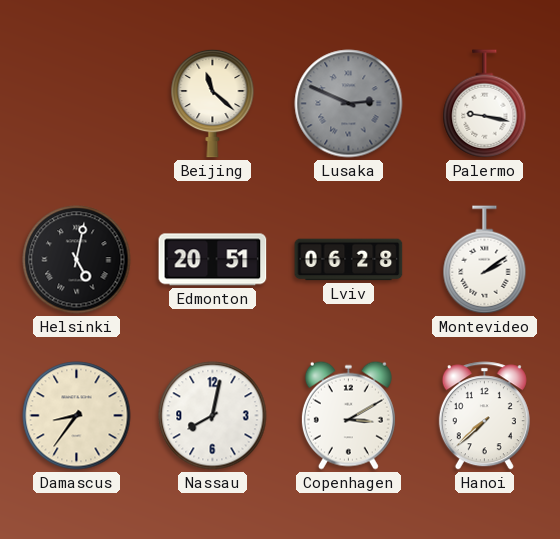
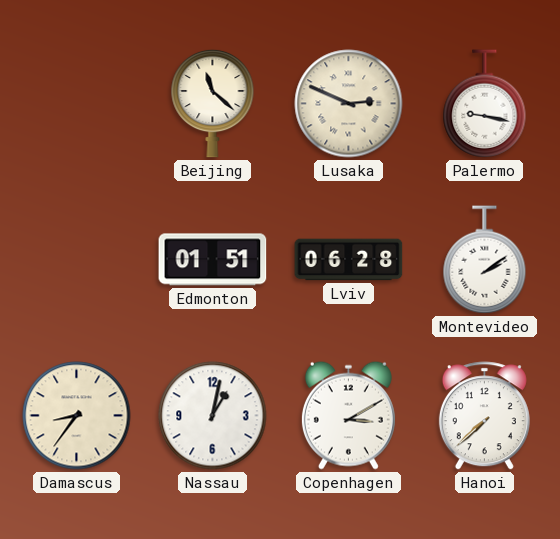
Lusaka dial: grey -> cream
Helsinki: 5:02 -> none
Edmonton: 20:51 -> 01:51
Nassau: 8:02 -> 1:02
